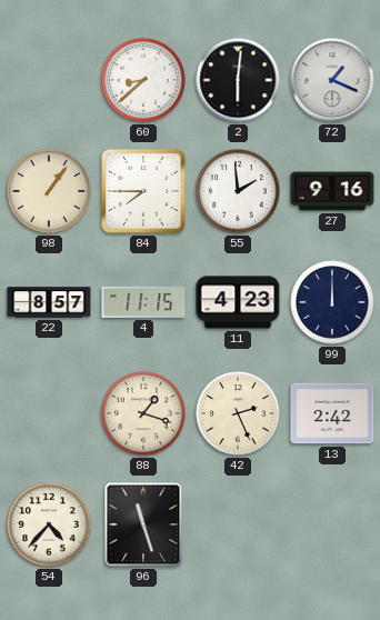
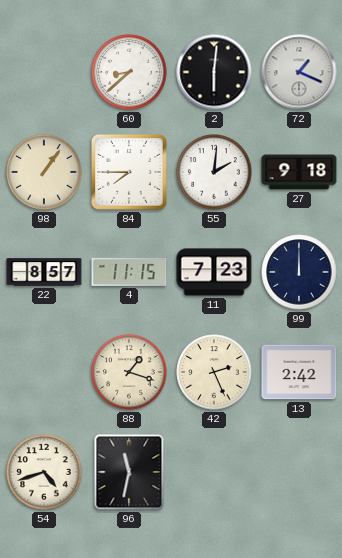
55: 1:59 -> 2:01
27: 9:16 -> 9:18
11: 4:23 -> 7:23
54: 4:37 -> 4:42
96: 11:27 -> 11:32
